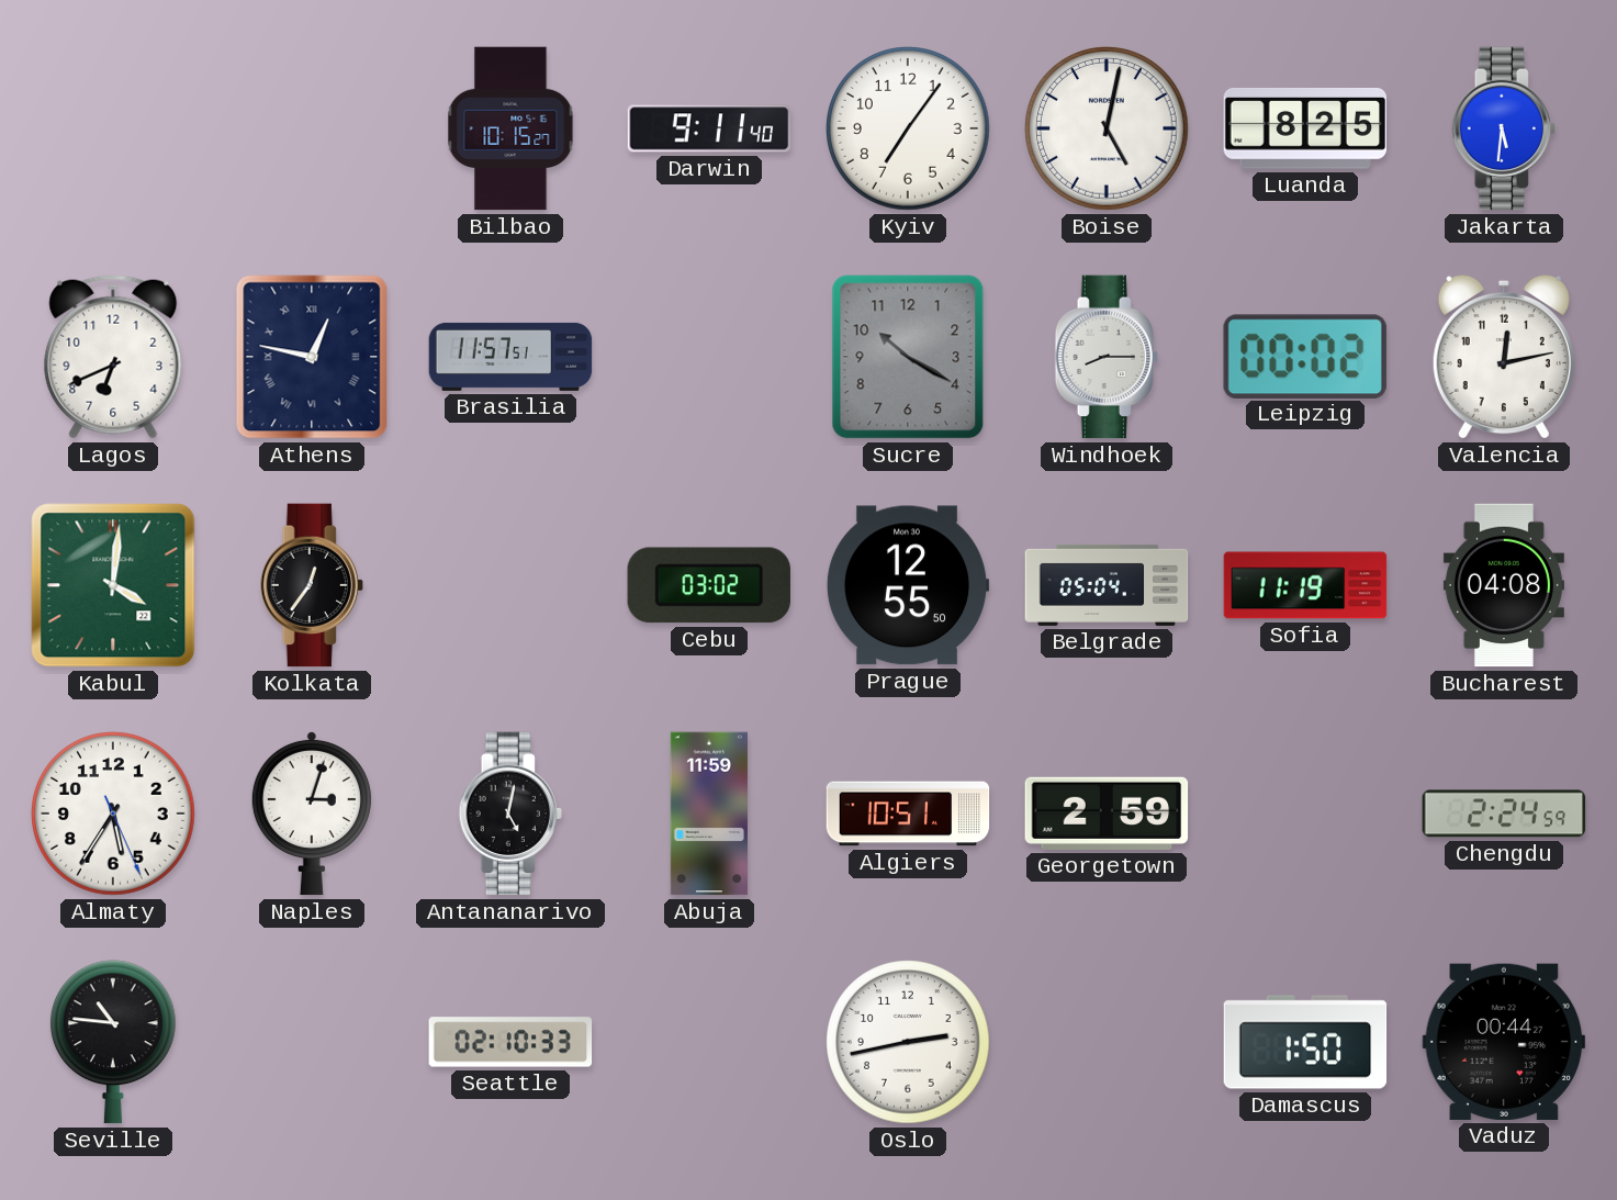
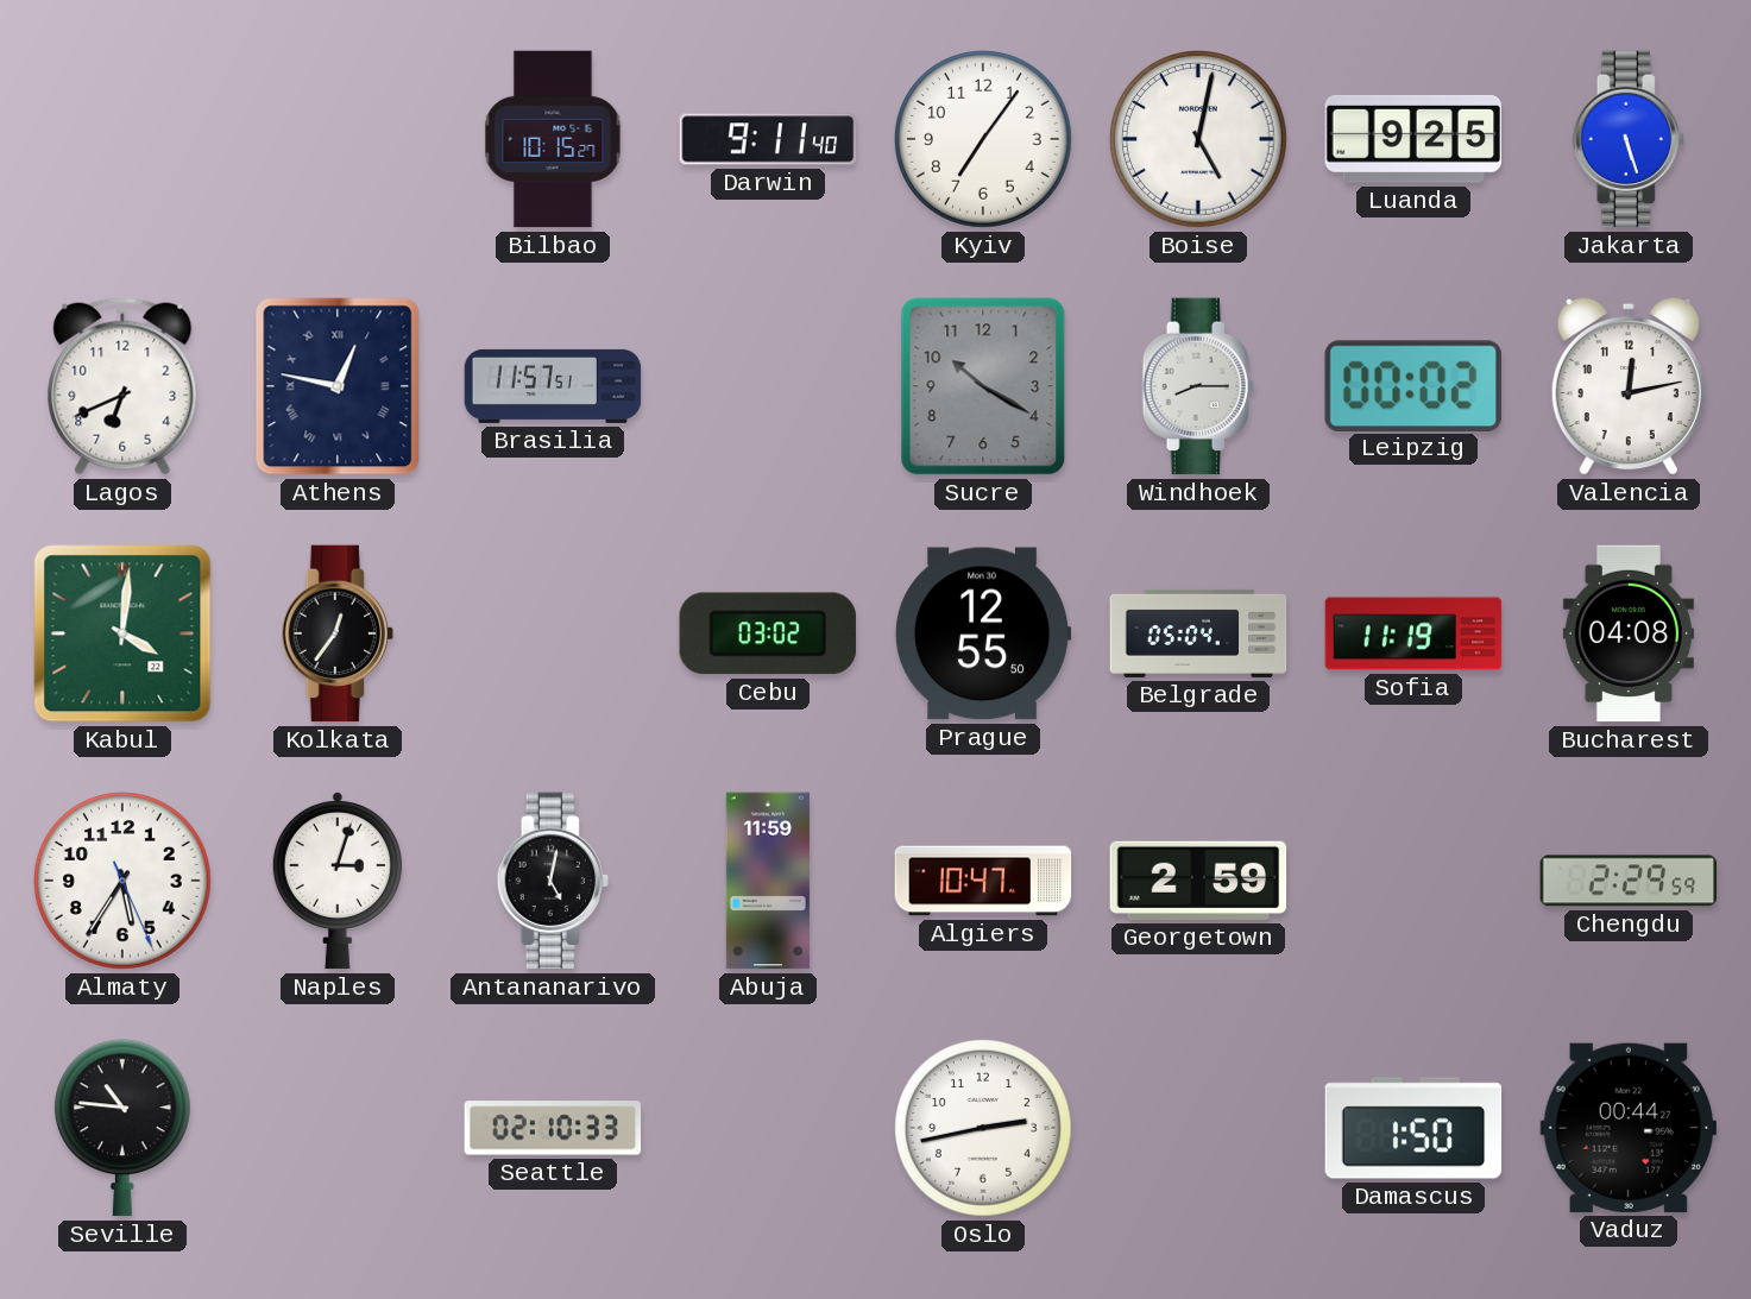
Luanda: 8:25 -> 9:25
Jakarta: 5:31 -> 5:27
Algiers: 10:51 -> 10:47
Chengdu: 2:24 -> 2:29
